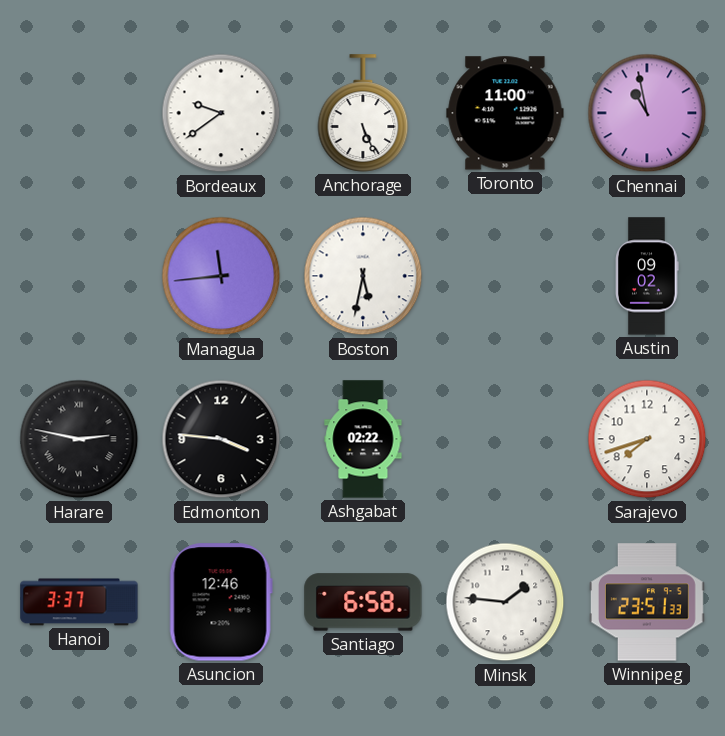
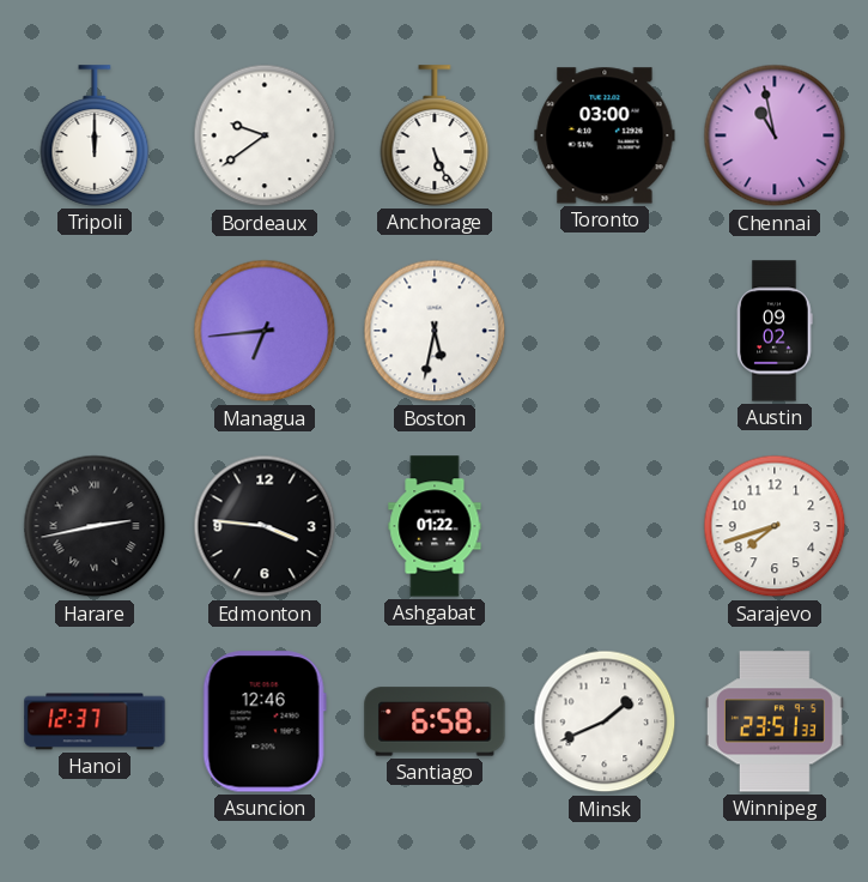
Tripoli: none -> 12:00
Toronto: 11:00 -> 03:00
Managua: 11:44 -> 6:44
Harare: 2:47 -> 2:43
Ashgabat: 02:22 -> 01:22
Hanoi: 3:37 -> 12:37
Minsk: 1:46 -> 1:41
